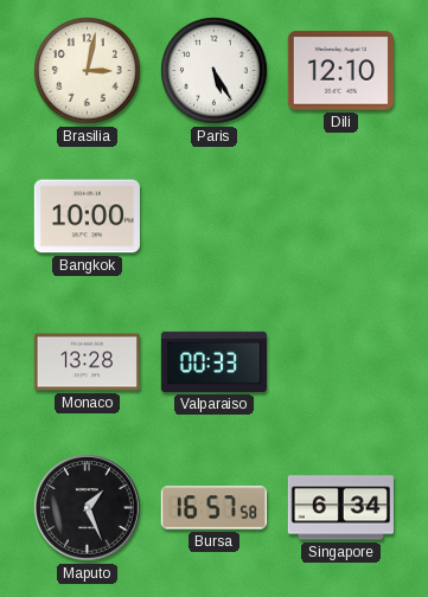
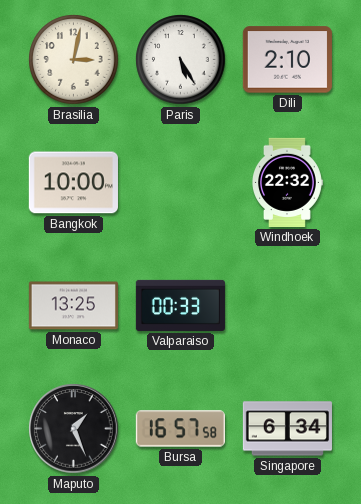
Dili: 12:10 -> 2:10
Windhoek: none -> 22:32
Monaco: 13:28 -> 13:25
